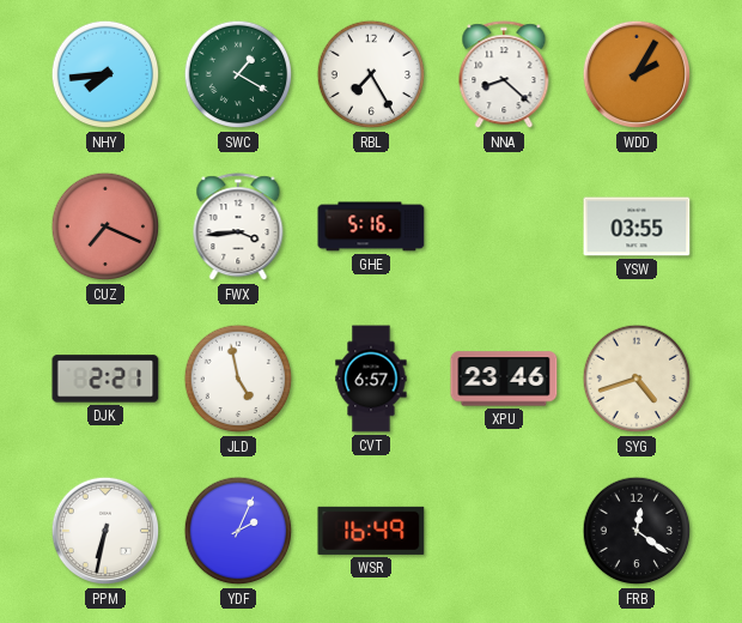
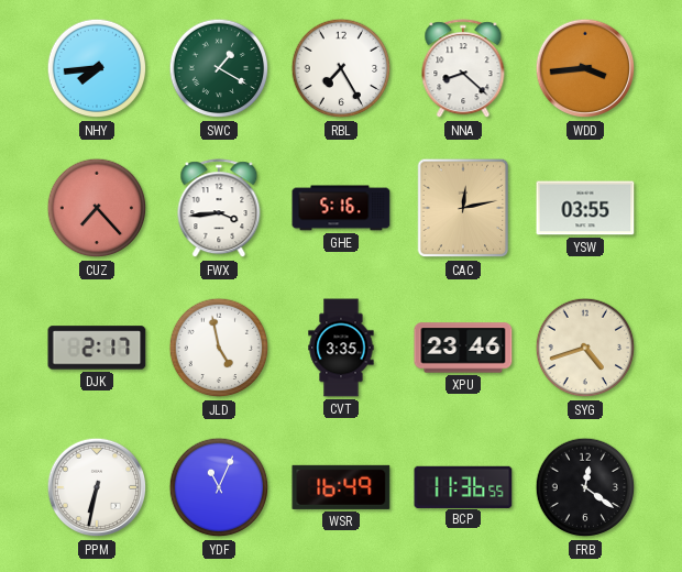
WDD: 2:05 -> 3:44
CUZ: 7:19 -> 7:23
CAC: none -> 12:13
DJK: 2:21 -> 2:17
CVT: 6:57 -> 3:35
YDF: 2:04 -> 11:04
BCP: none -> 11:36
